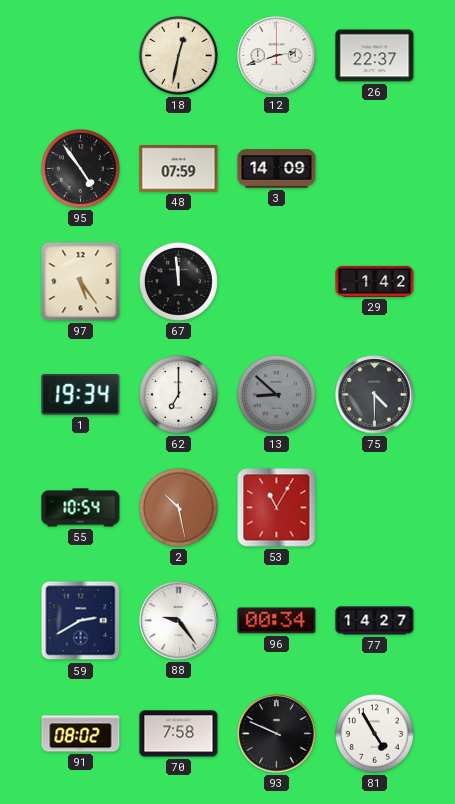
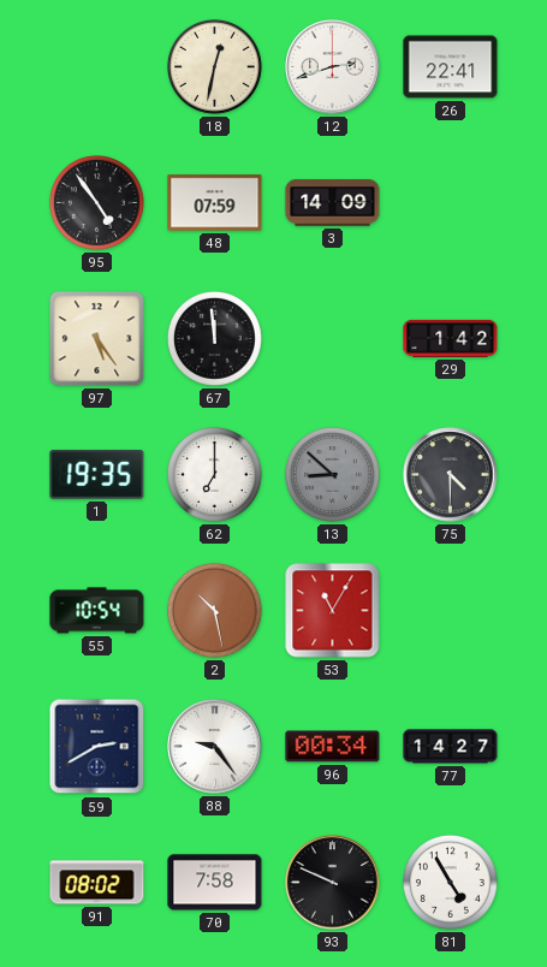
26: 22:37 -> 22:41
1: 19:34 -> 19:35
